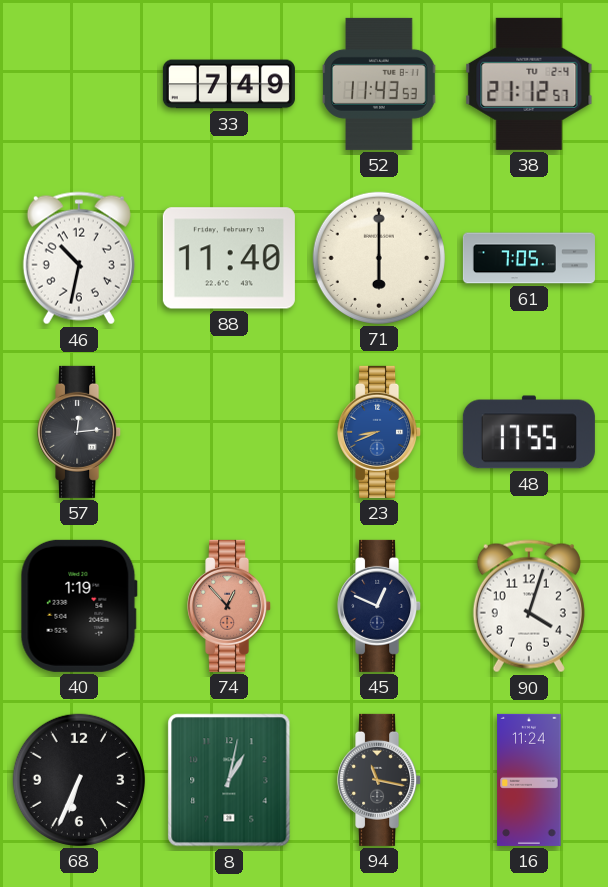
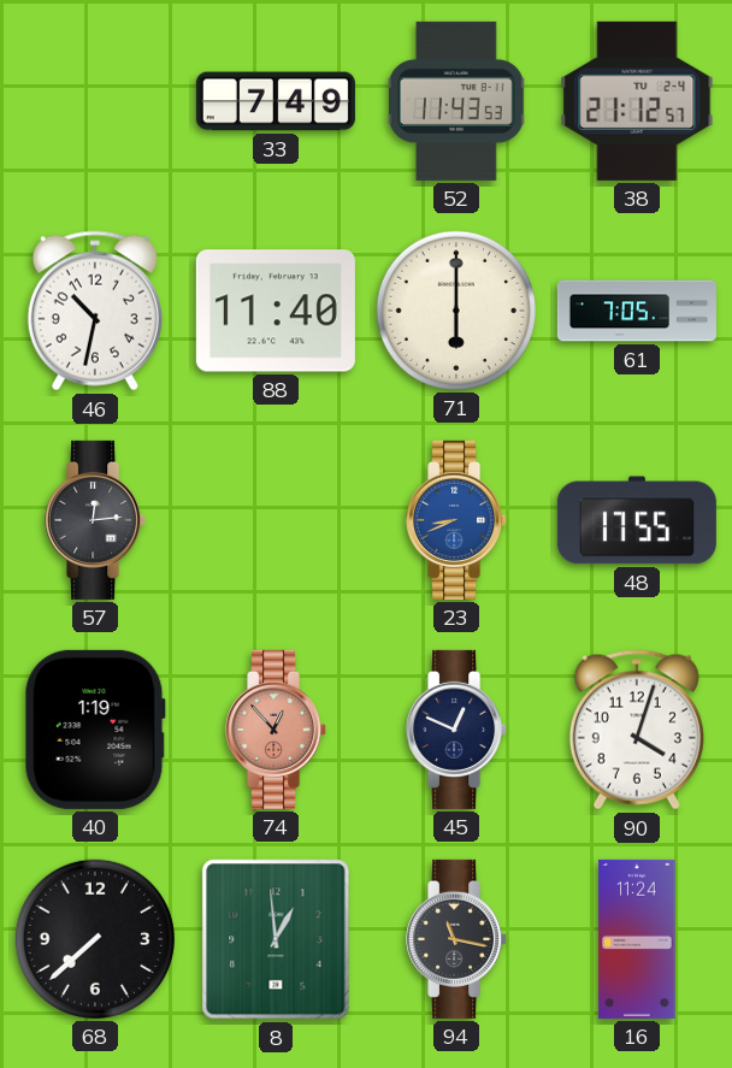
68: 6:34 -> 7:38
8: 1:02 -> 12:59
